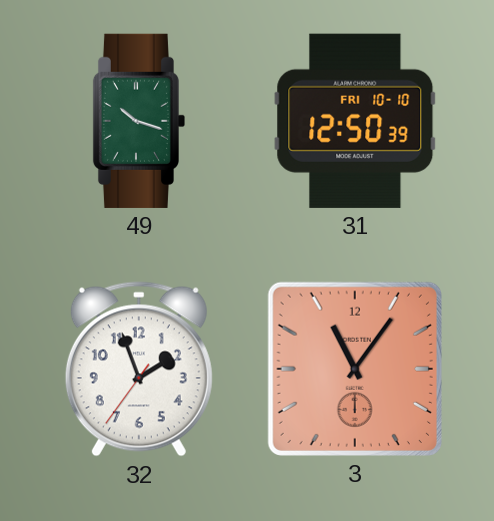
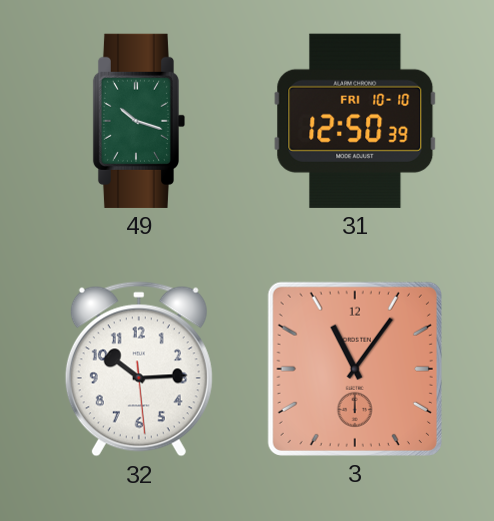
32: 1:56 -> 10:14
